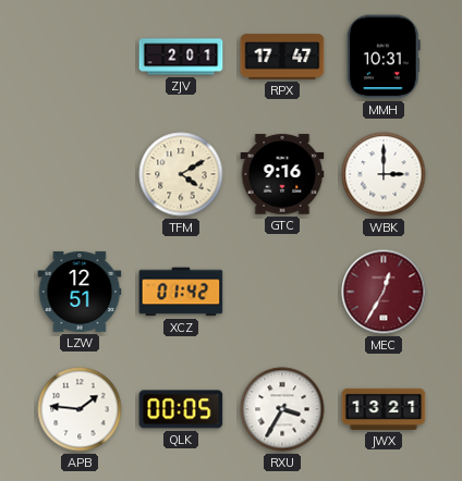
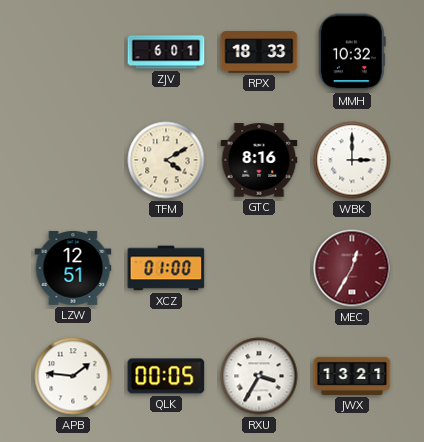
ZJV: 2:01 -> 6:01
RPX: 17:47 -> 18:33
MMH: 10:31 -> 10:32
GTC: 9:16 -> 8:16
XCZ: 01:42 -> 01:00
